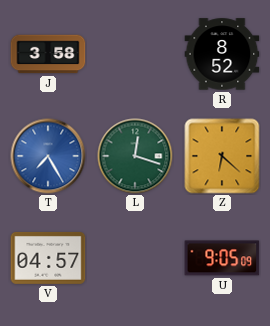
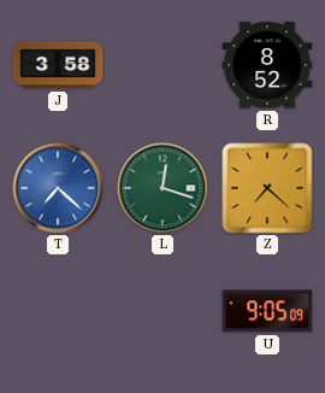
T: 7:25 -> 7:22
Z: 6:22 -> 7:22
V: 04:57 -> none
